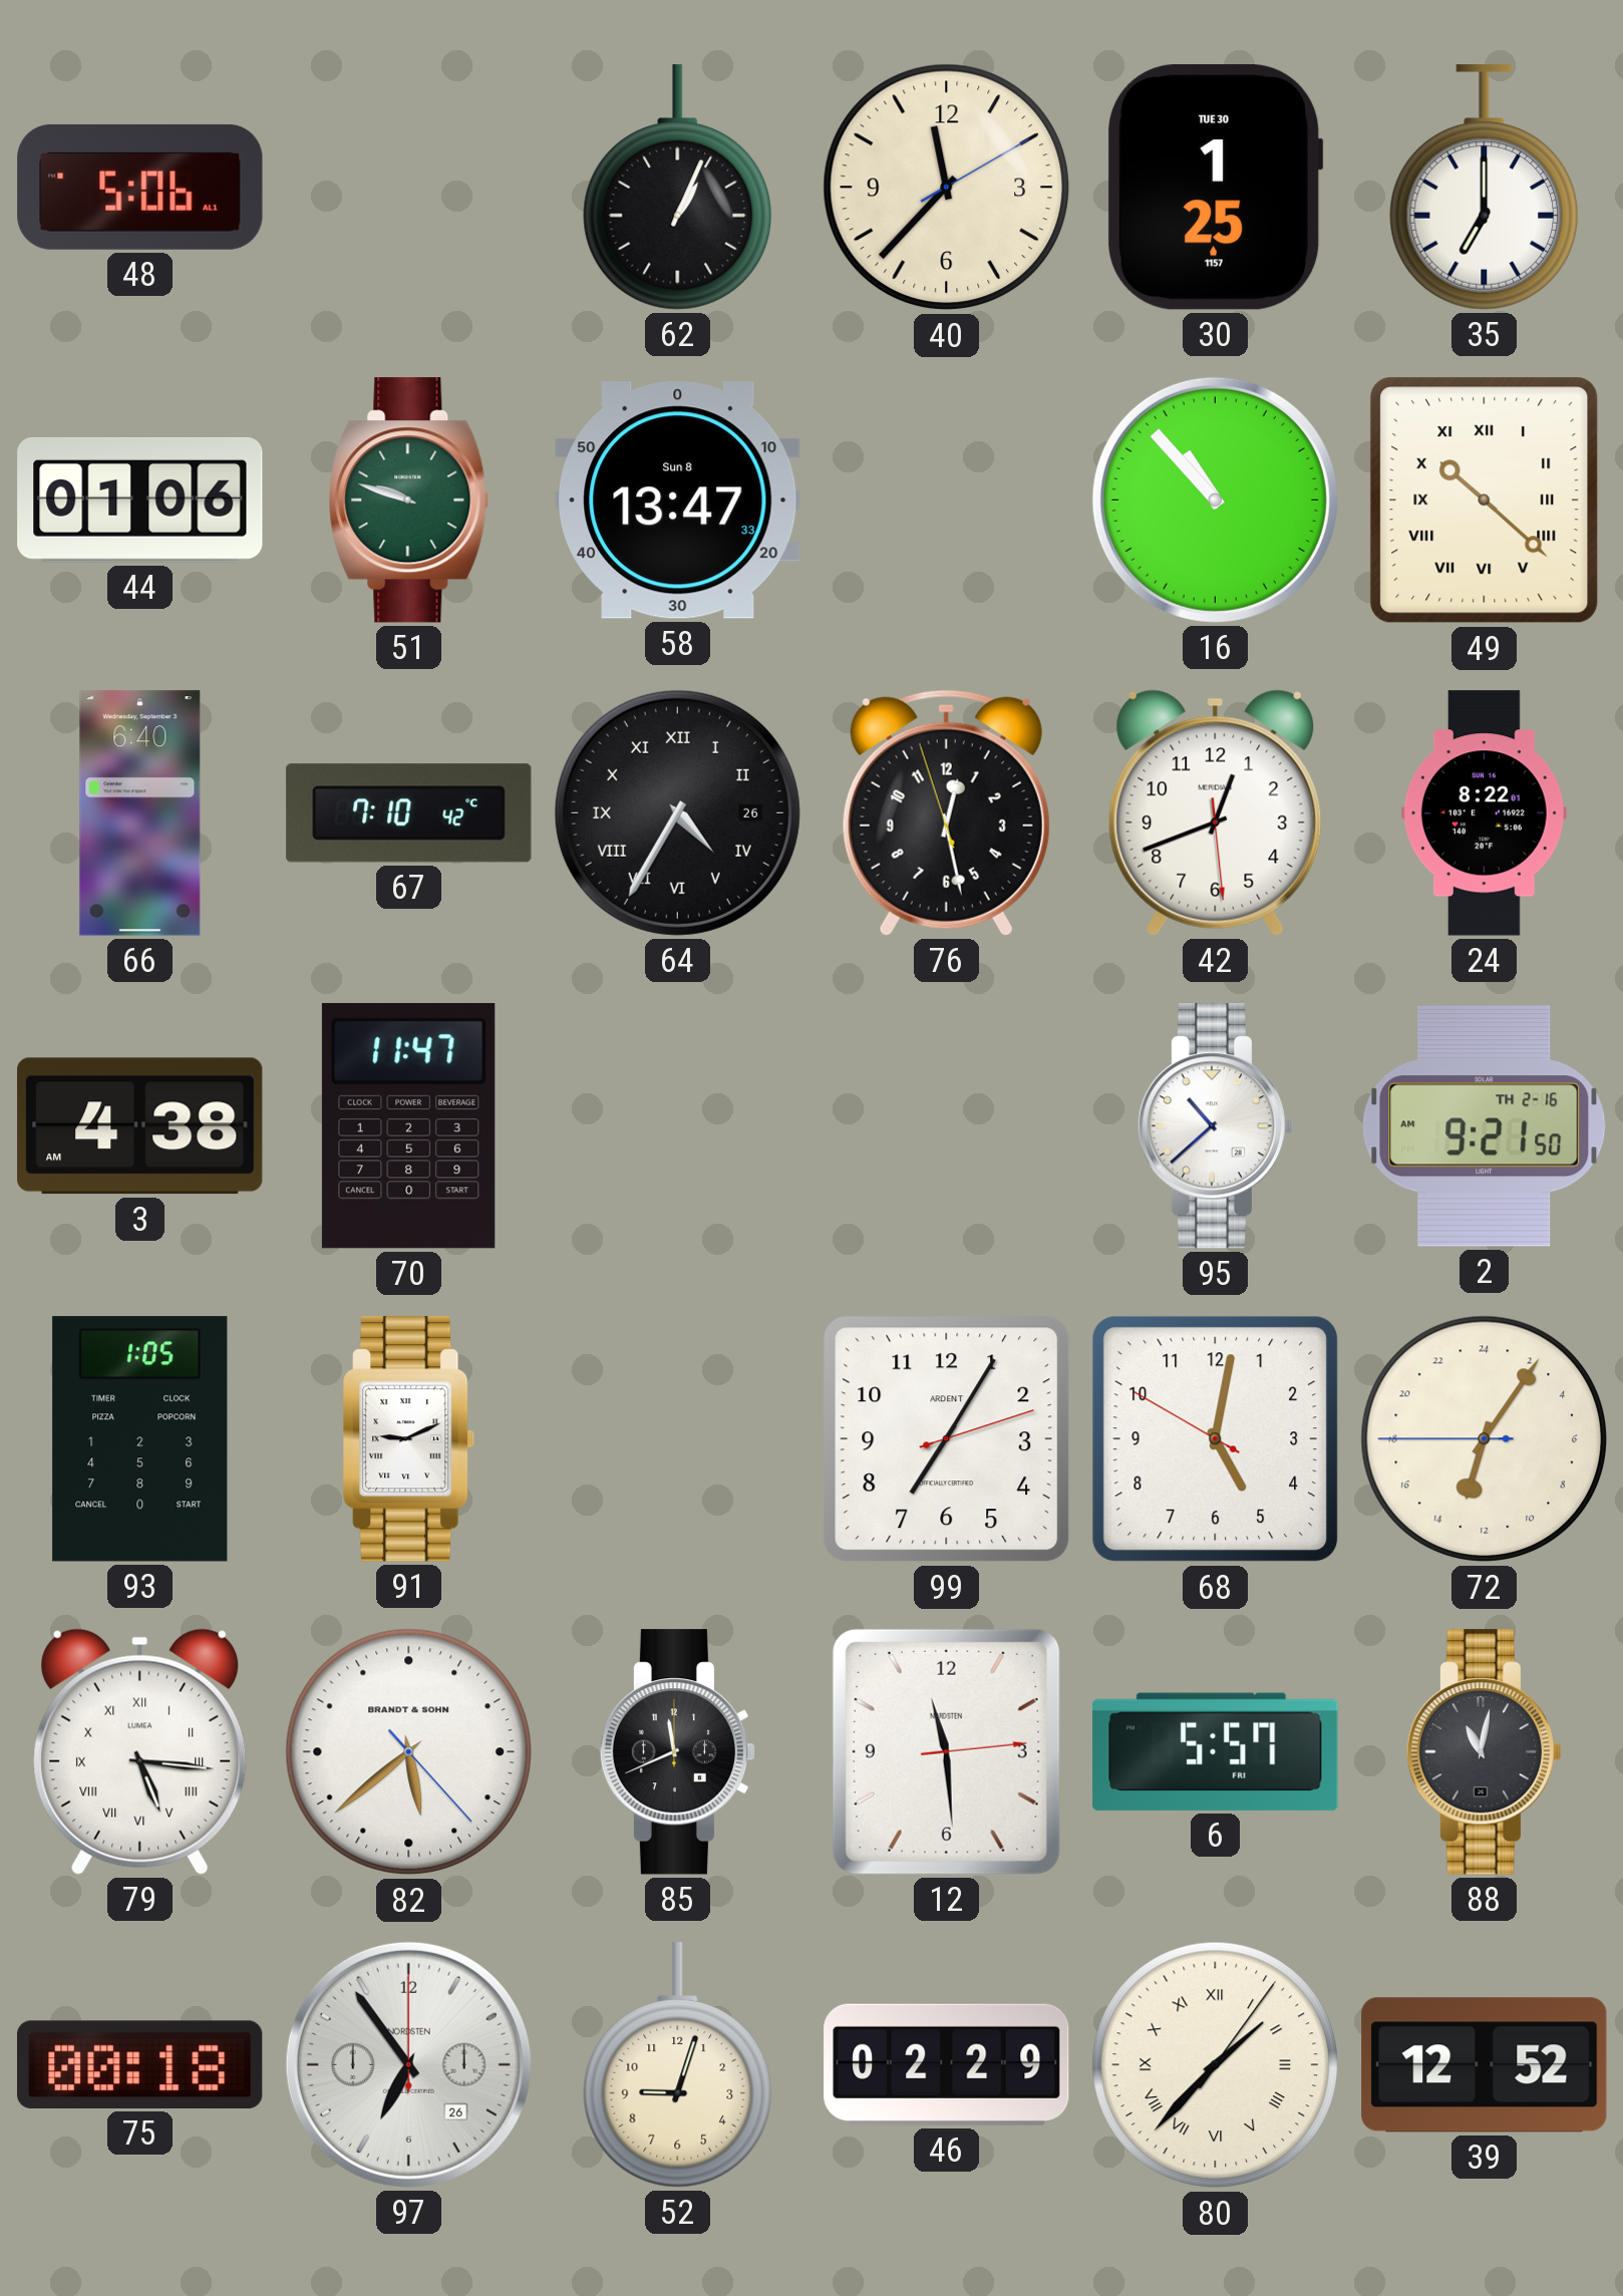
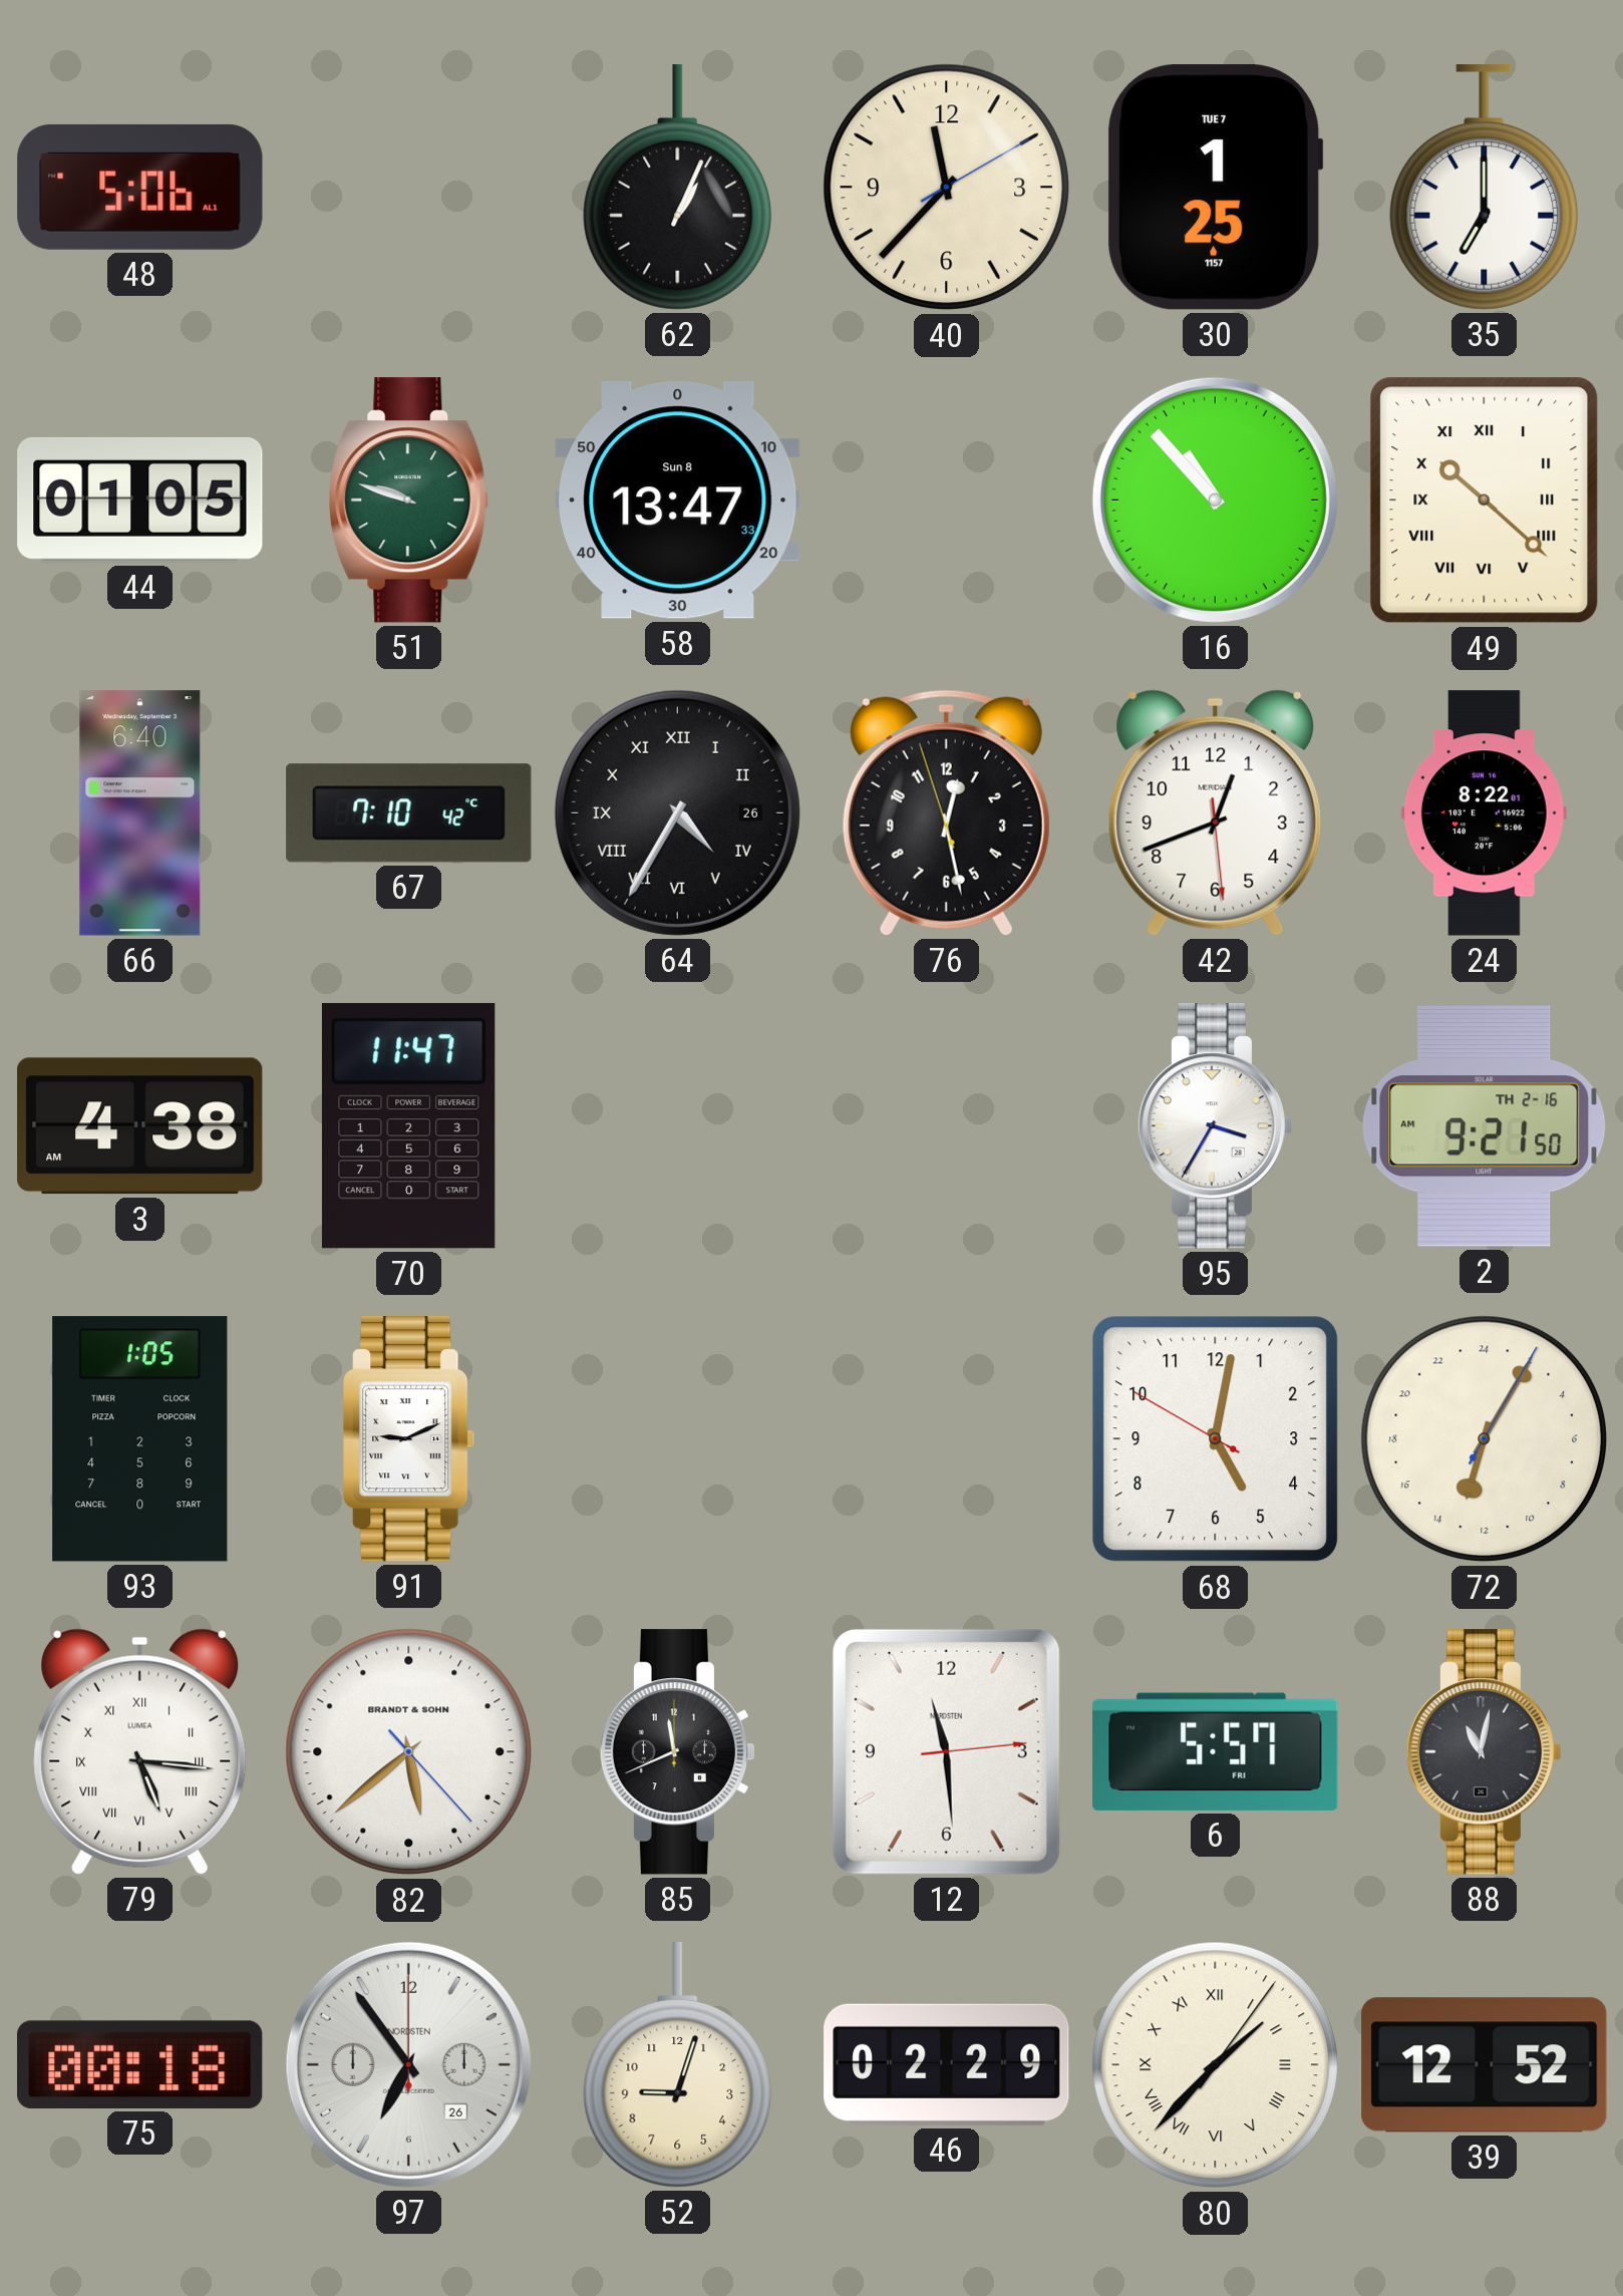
30 date: TUE 30 -> TUE 7
44: 01:06 -> 01:05
95: 10:38 -> 3:35
99: 7:05 -> none
72: 13:05:45 -> 13:05:05
